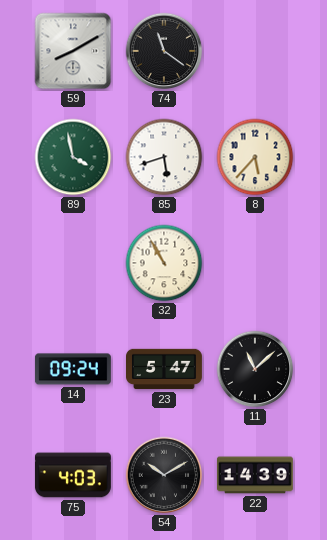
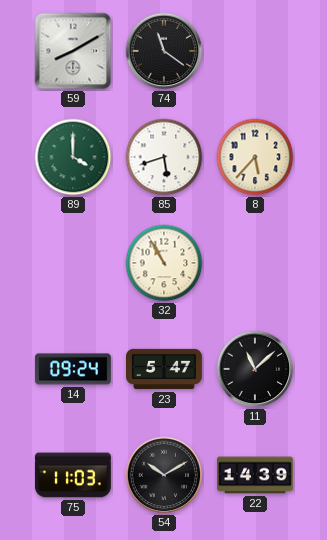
89: 3:58 -> 4:00
75: 4:03 -> 11:03
